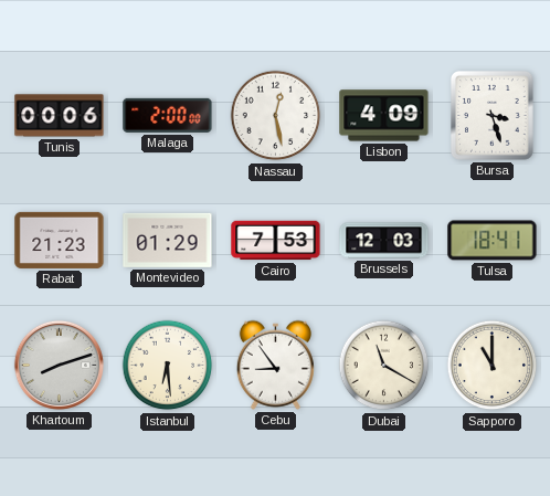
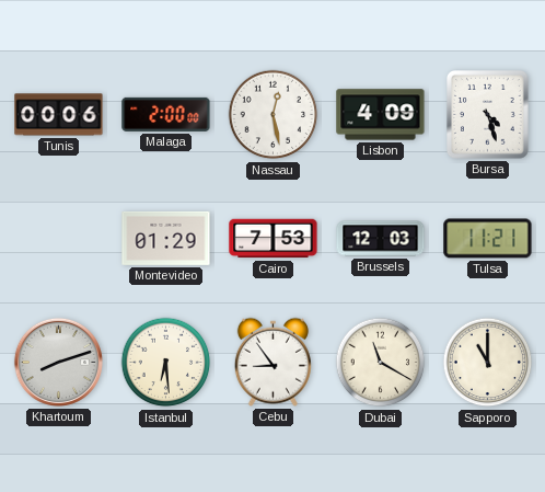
Bursa: 3:27 -> 4:27
Rabat: 21:23 -> none
Tulsa: 18:41 -> 11:21
